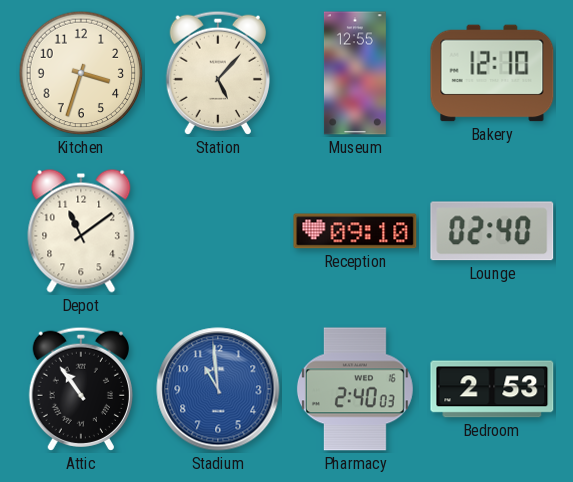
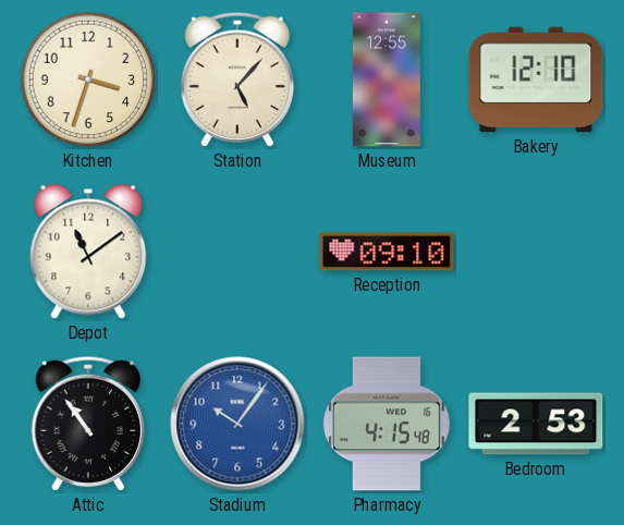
Lounge: 02:40 -> none
Stadium: 10:59 -> 10:06
Pharmacy: 2:40 -> 4:15
